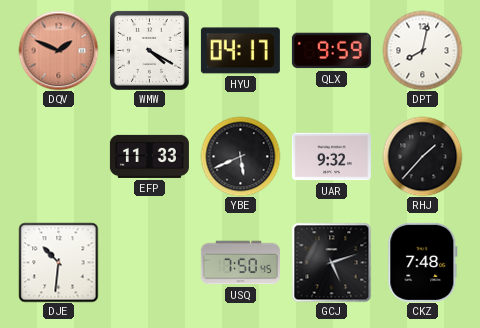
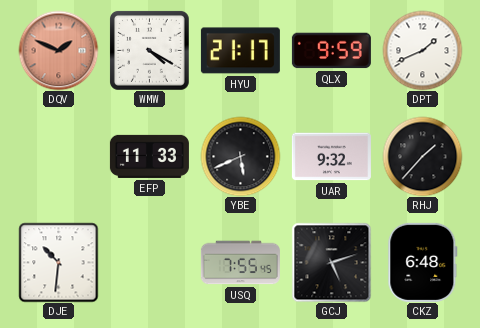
HYU: 04:17 -> 21:17
DPT: 8:02 -> 1:41
USQ: 7:50 -> 7:55
CKZ: 7:48 -> 6:48
